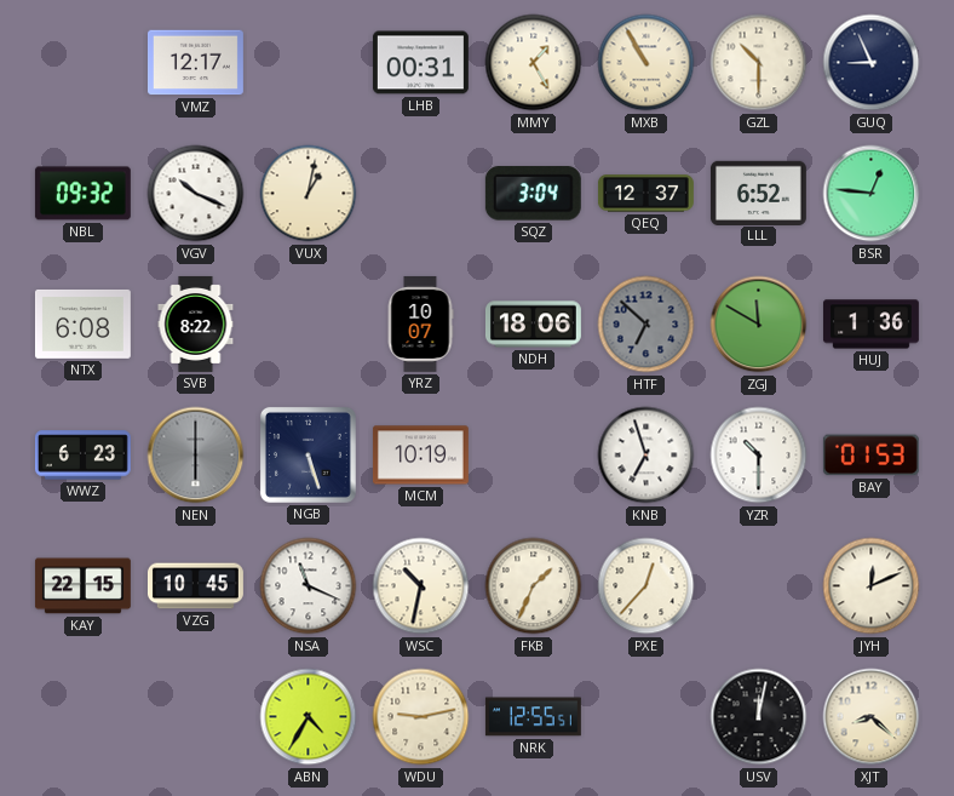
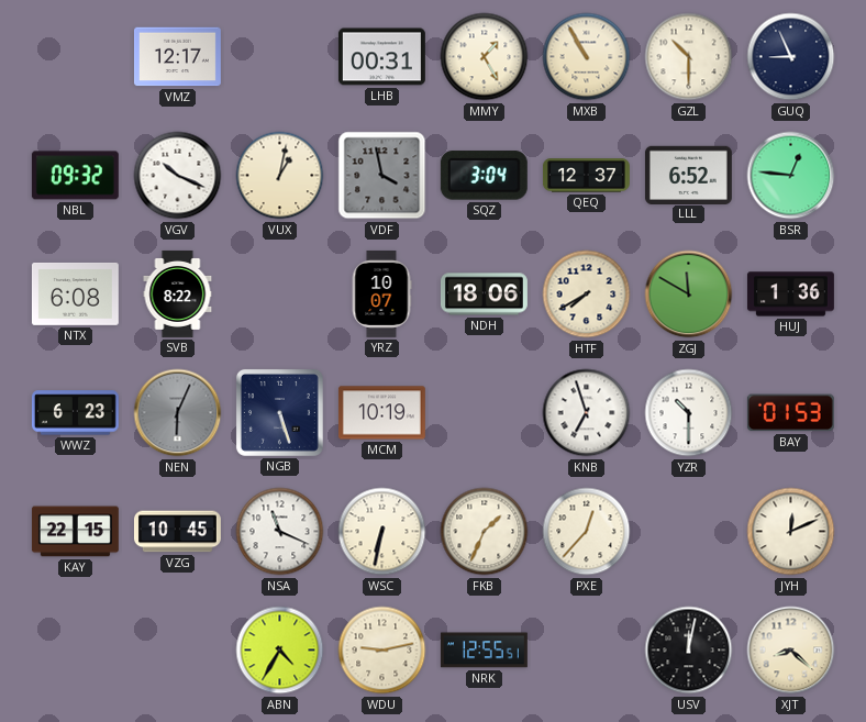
VDF: none -> 3:58
HTF: 6:52 -> 7:40
HTF dial: grey -> cream
NEN: 6:00 -> 6:04
WSC: 10:32 -> 6:32
